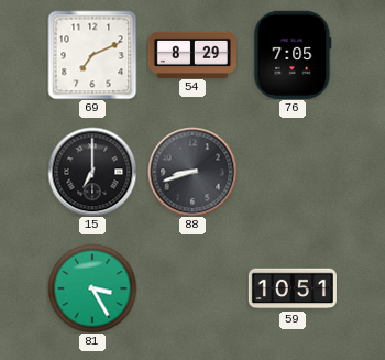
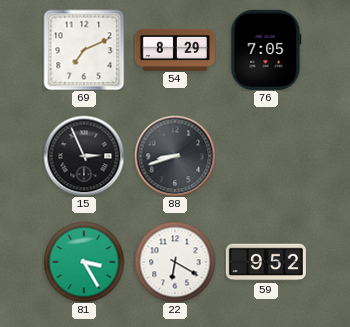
15: 7:00 -> 2:56
22: none -> 6:20
59: 10:51 -> 9:52
